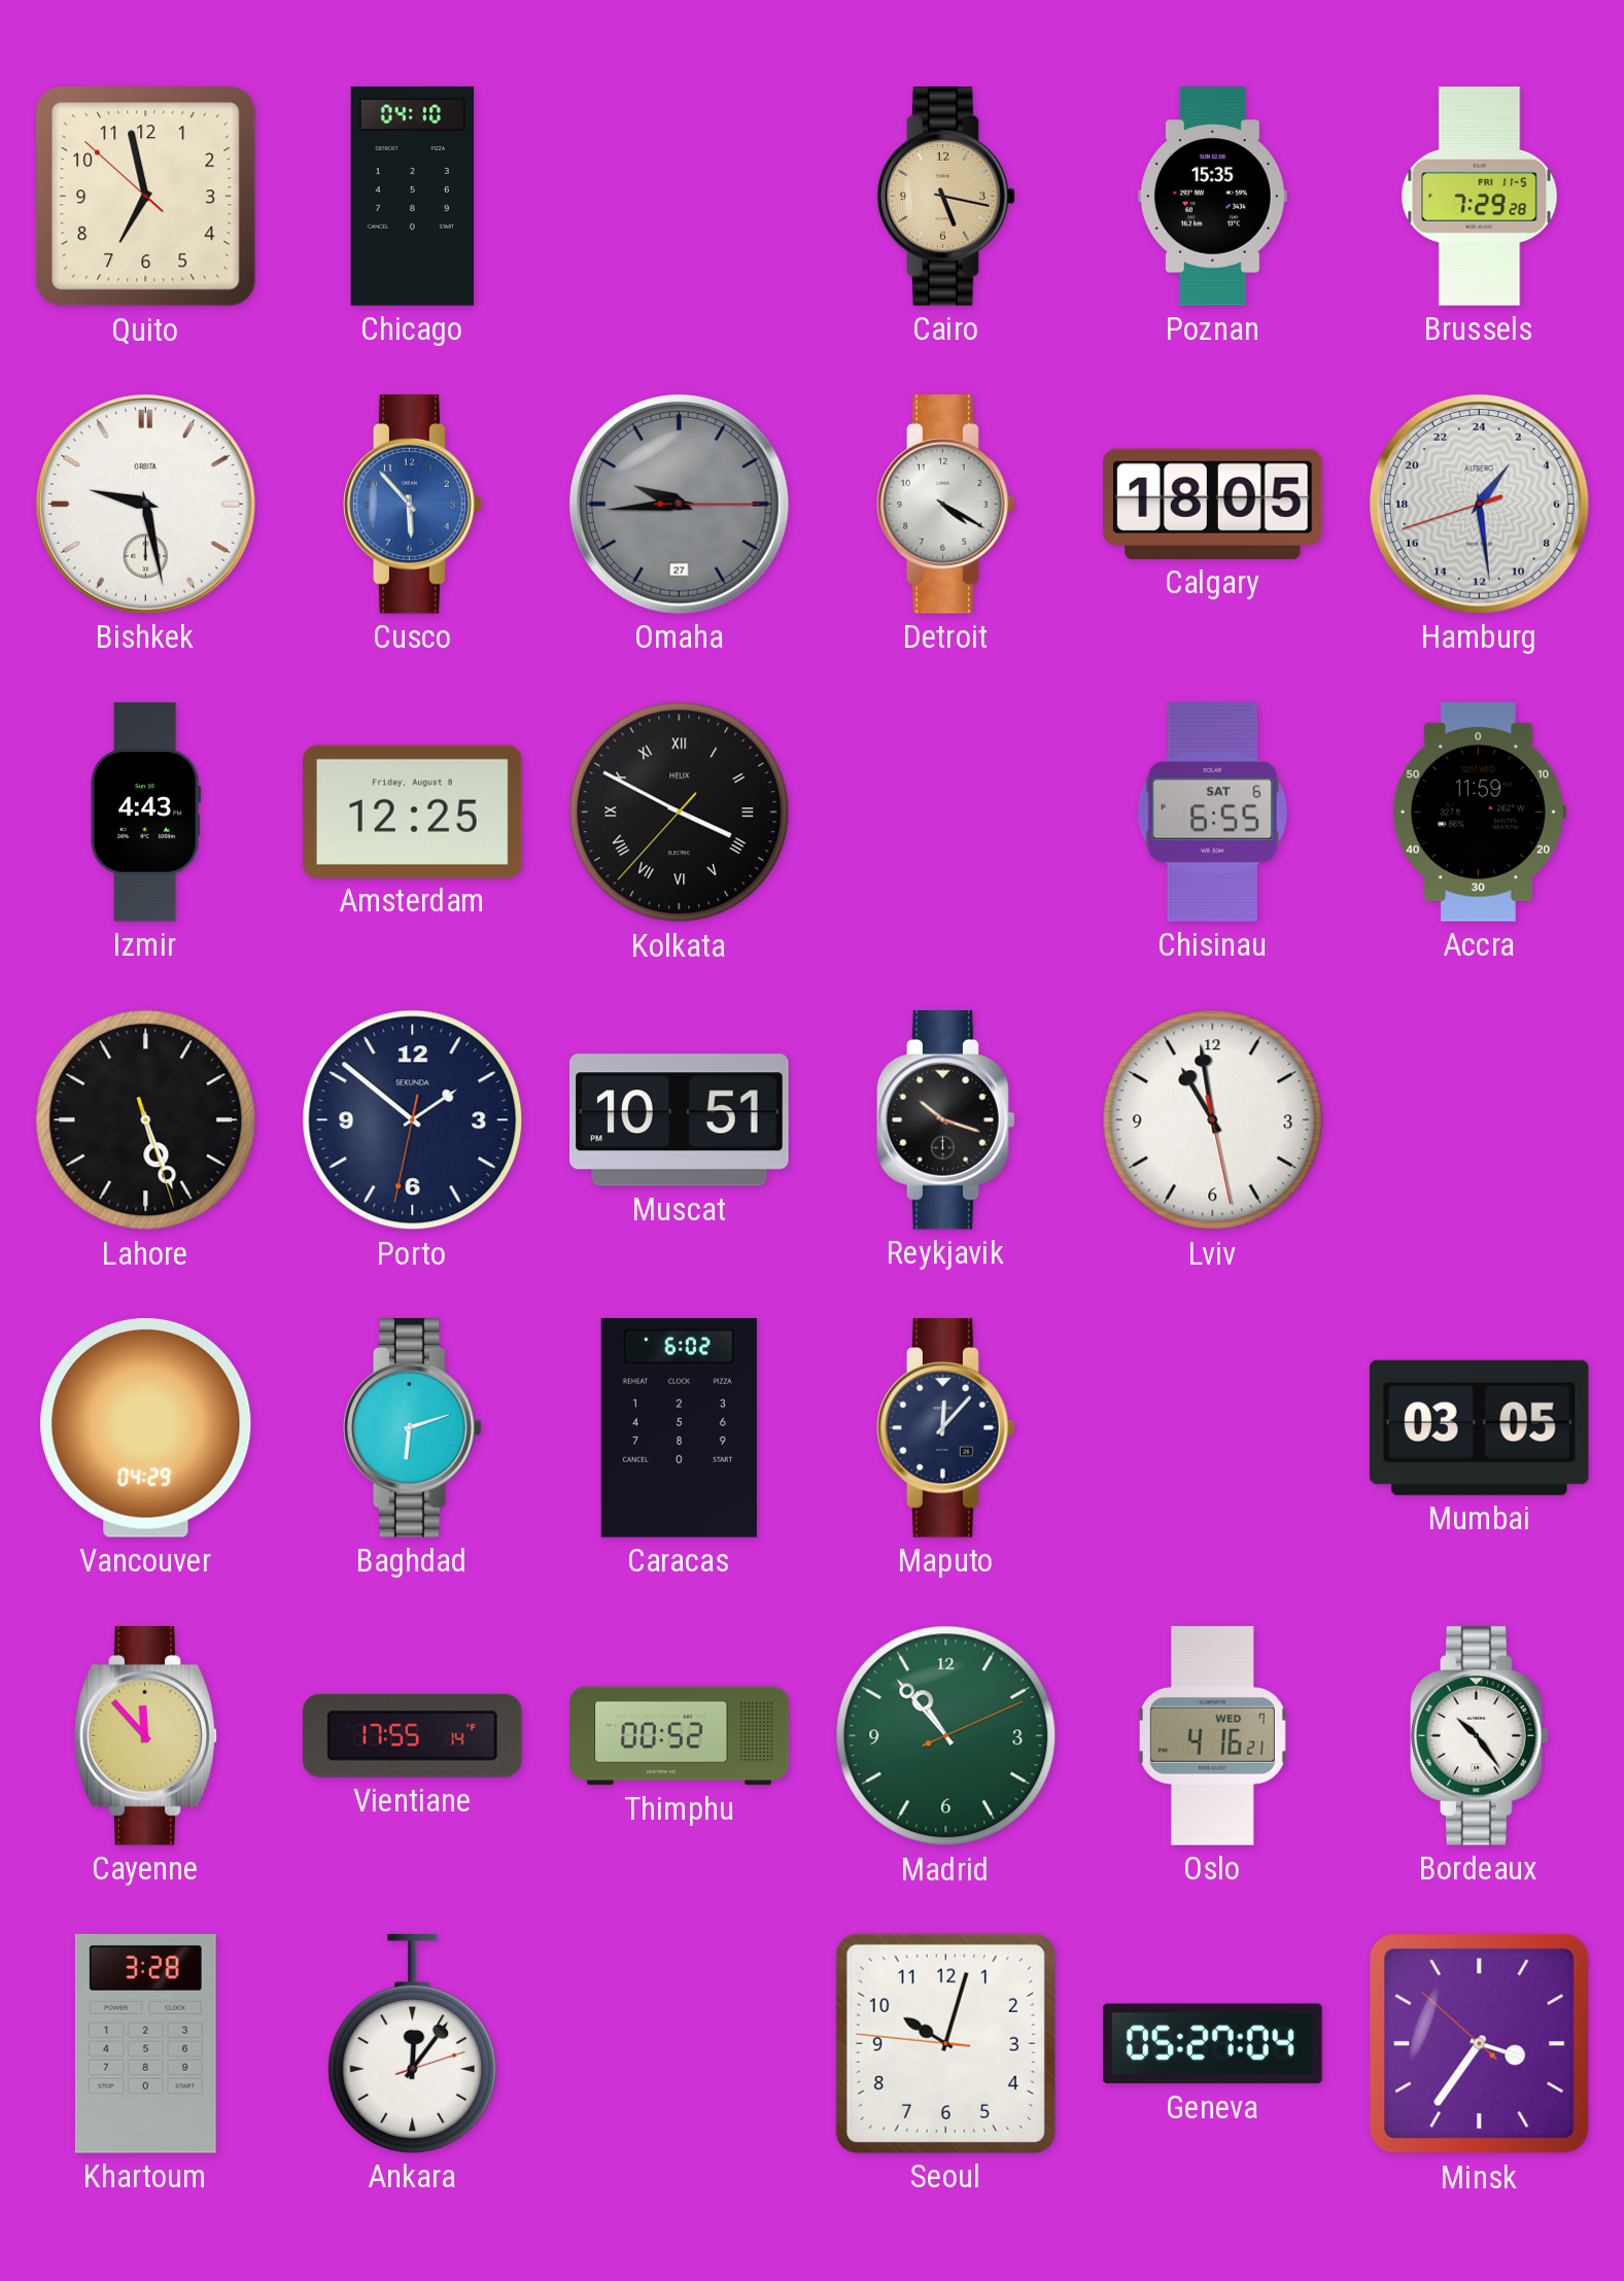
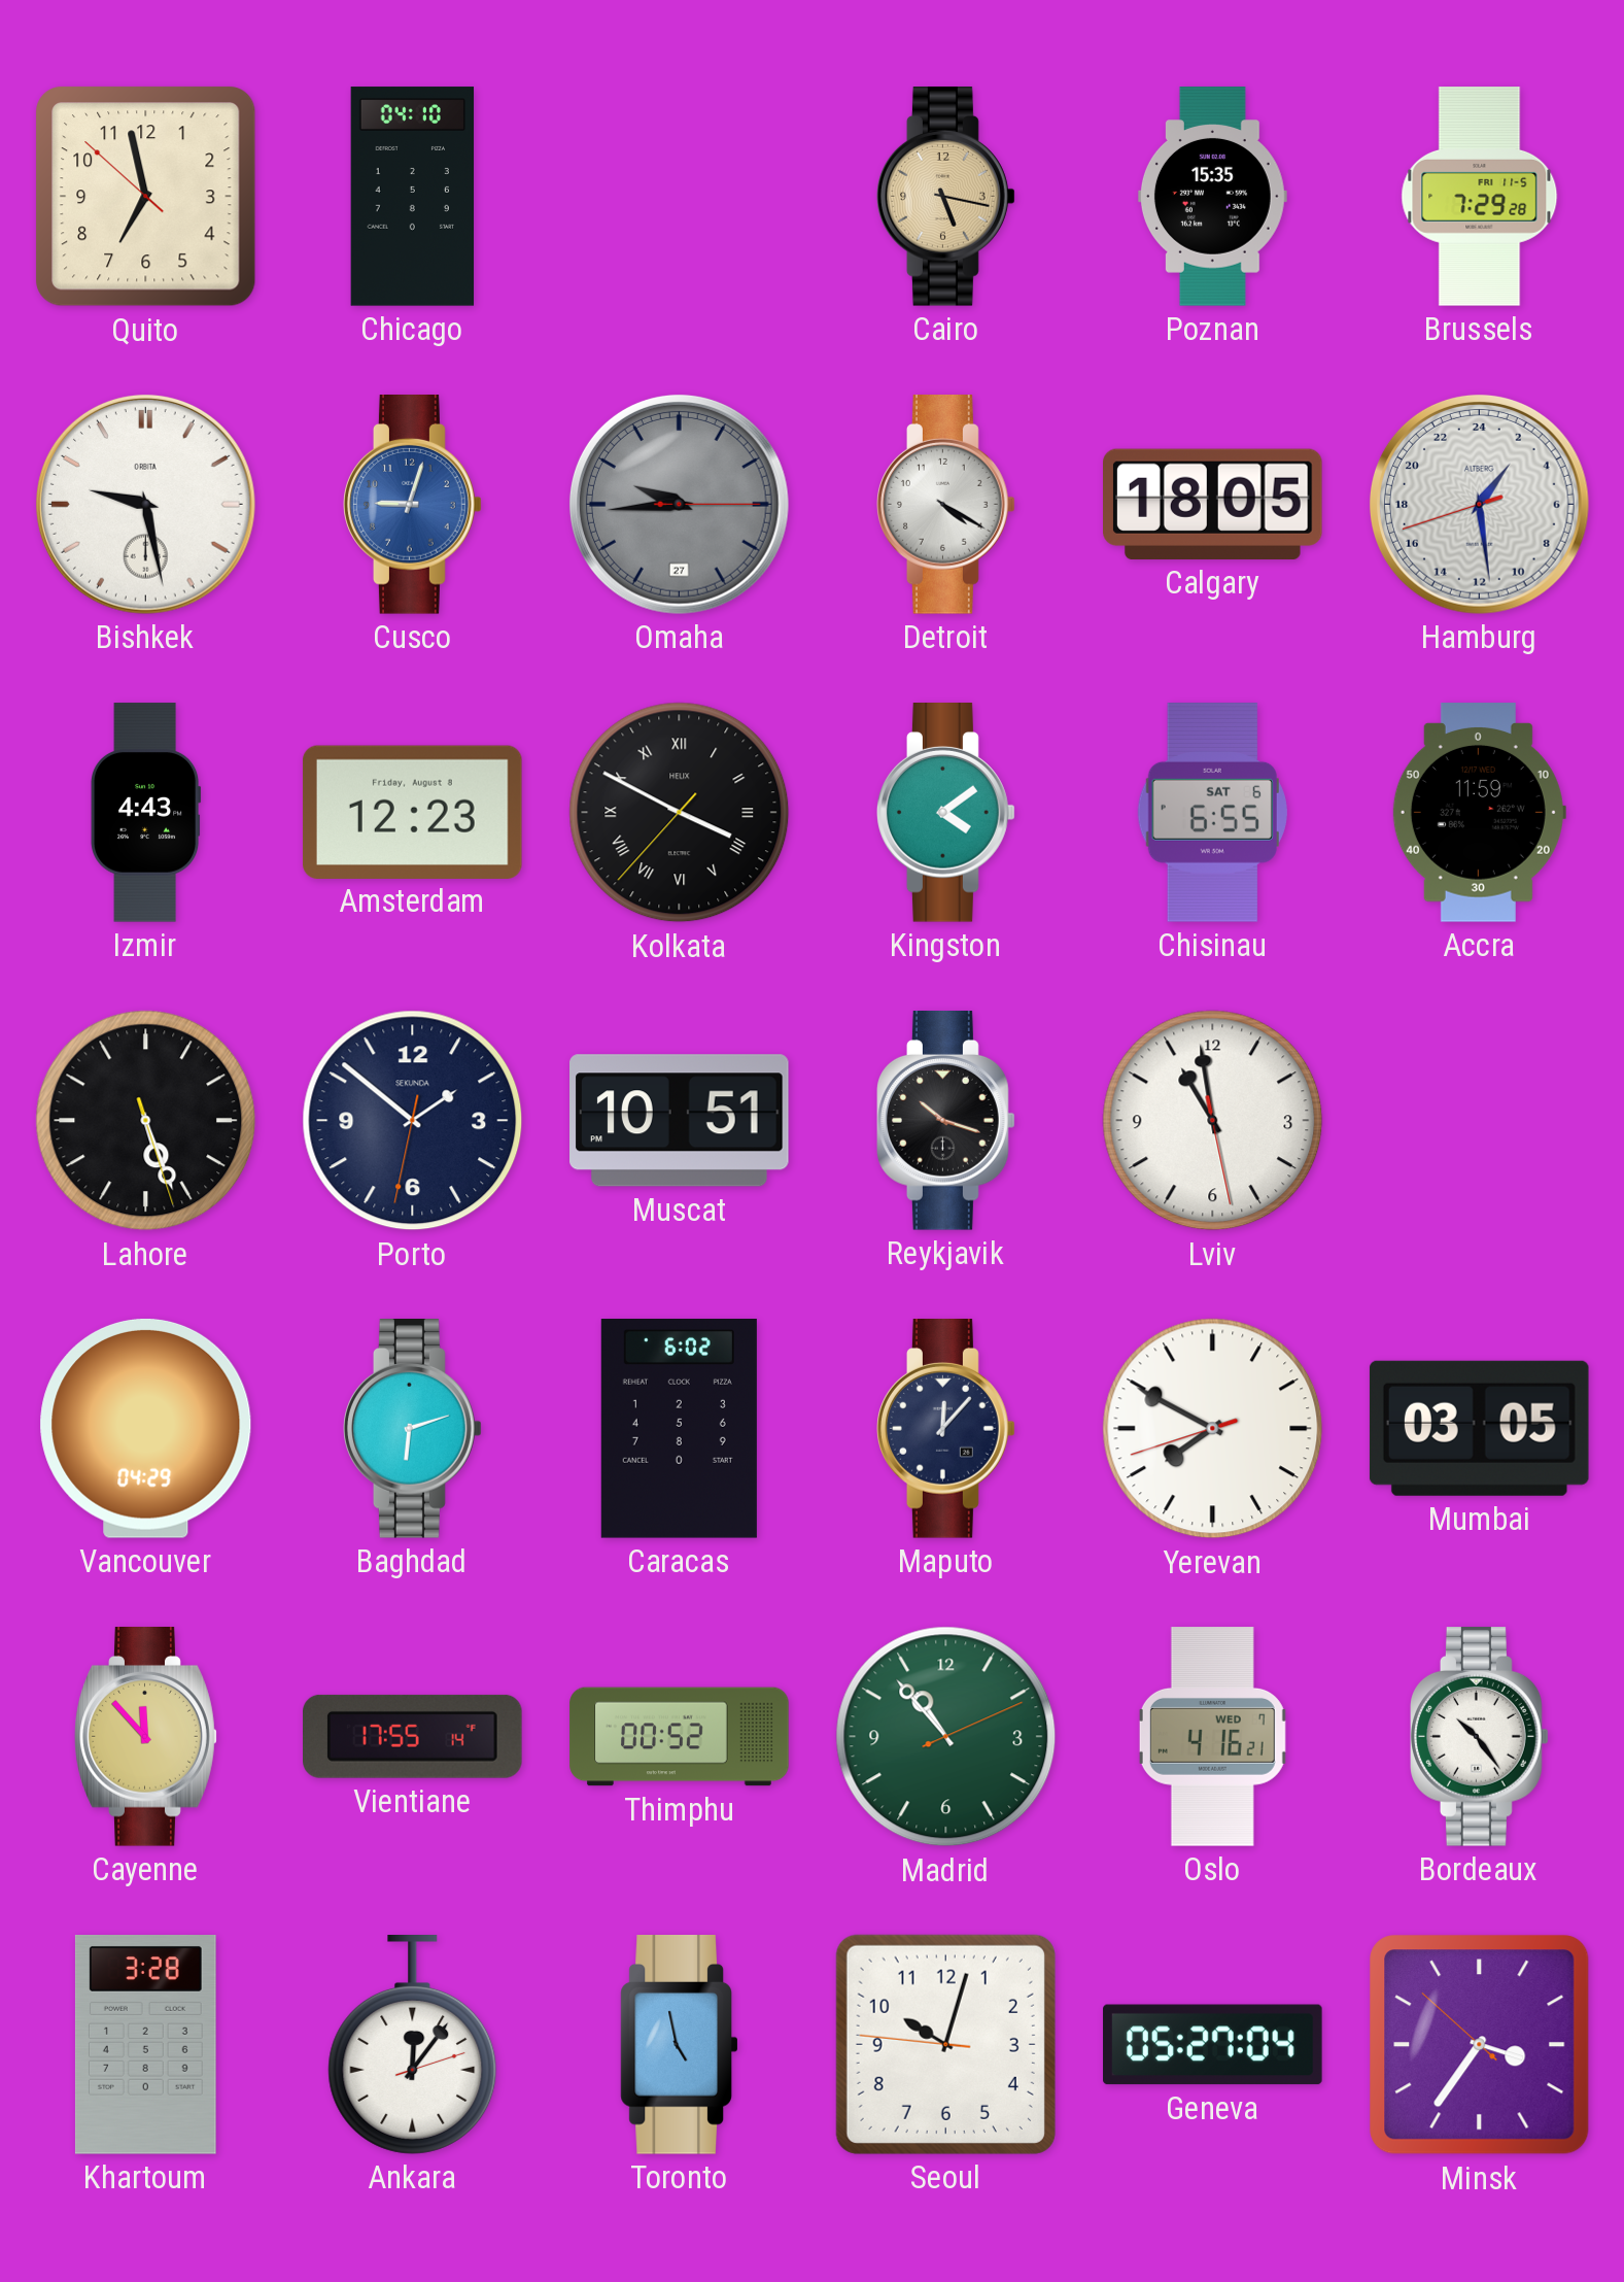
Cusco: 5:53 -> 9:03
Amsterdam: 12:25 -> 12:23
Kingston: none -> 4:09
Yerevan: none -> 7:49
Toronto: none -> 4:58
